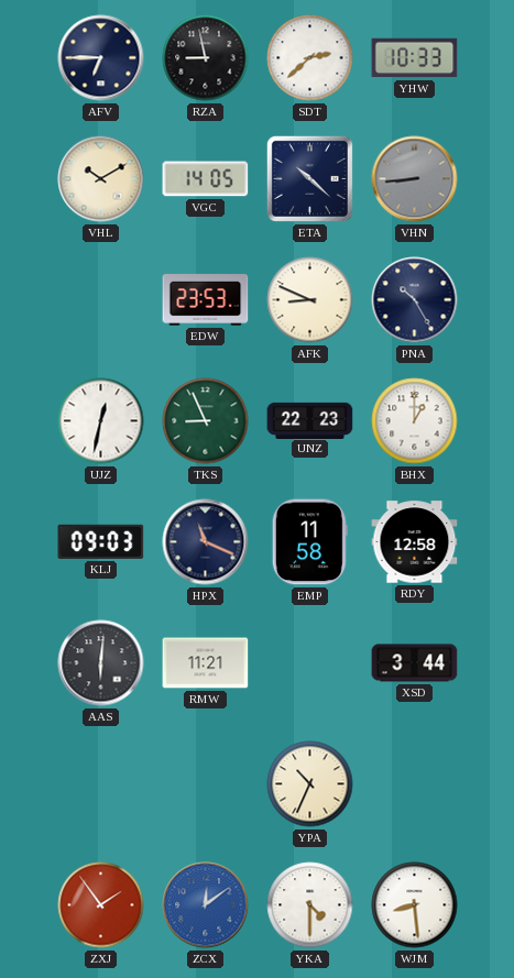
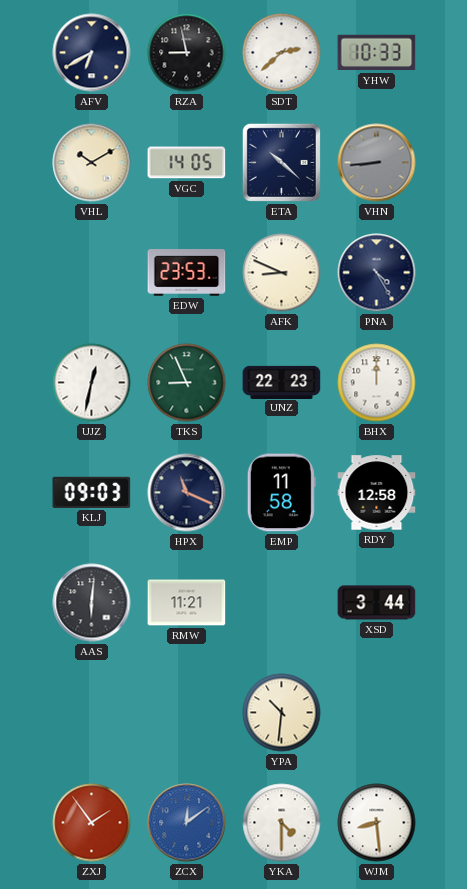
AFV: 6:45 -> 6:40
PNA: 10:25 -> 4:25
BHX: 1:00 -> 12:00
YPA: 10:34 -> 10:31
